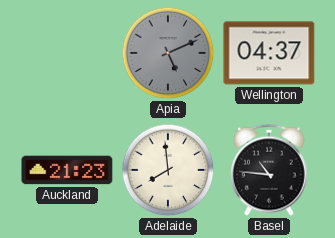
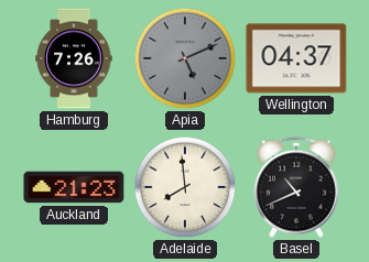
Hamburg: none -> 7:26
Basel: 10:46 -> 10:41
